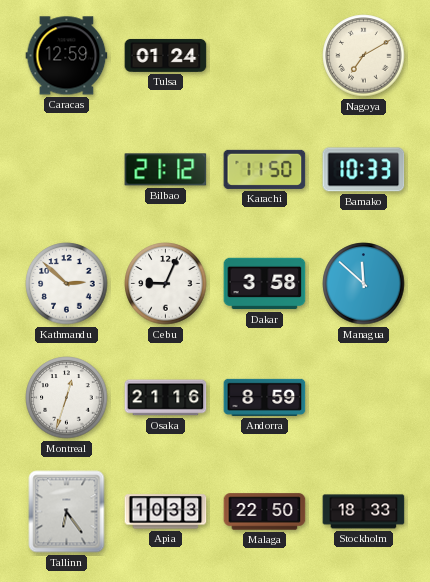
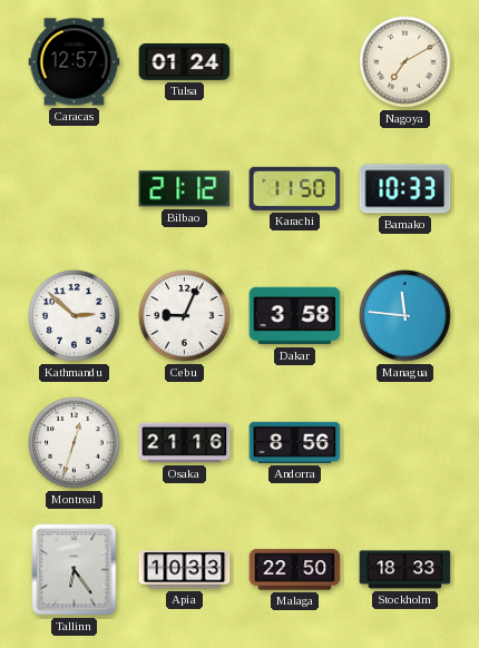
Caracas: 12:59 -> 12:57
Managua: 11:52 -> 11:46
Andorra: 8:59 -> 8:56
